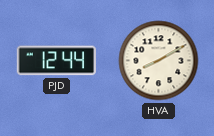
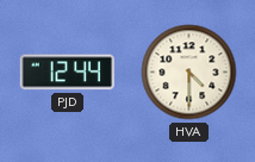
HVA: 8:10 -> 4:30
